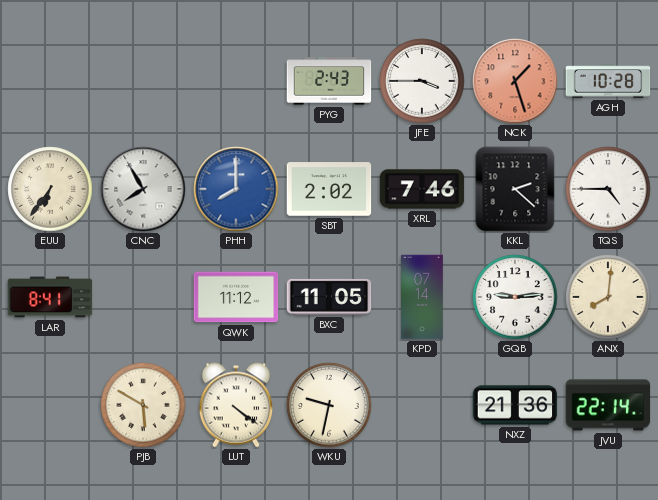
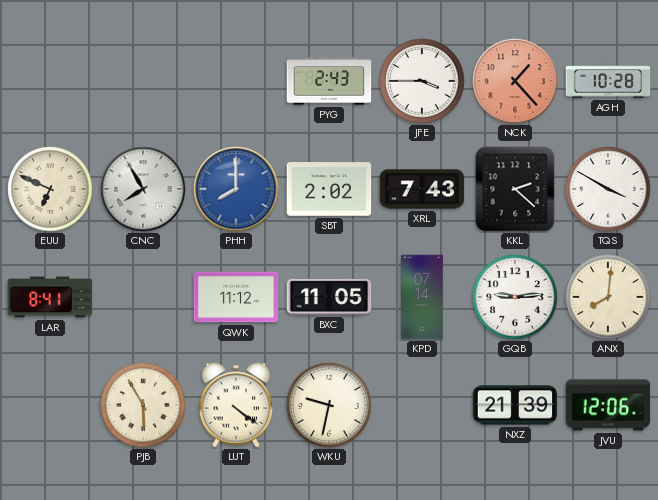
NCK: 1:27 -> 1:23
EUU: 6:36 -> 6:49
XRL: 7:46 -> 7:43
TQS: 4:45 -> 3:50
PJB: 5:50 -> 5:55
NXZ: 21:36 -> 21:39
JVU: 22:14 -> 12:06
